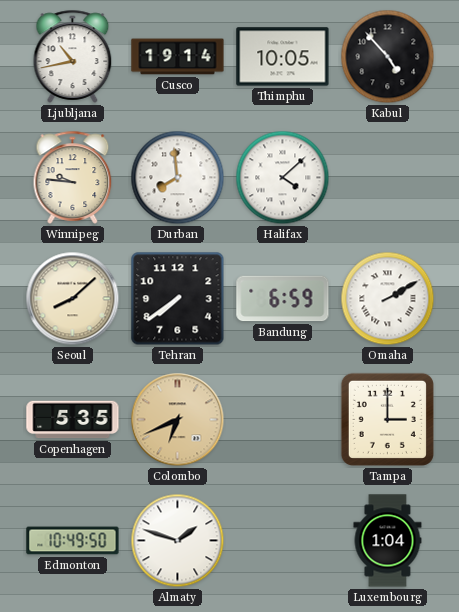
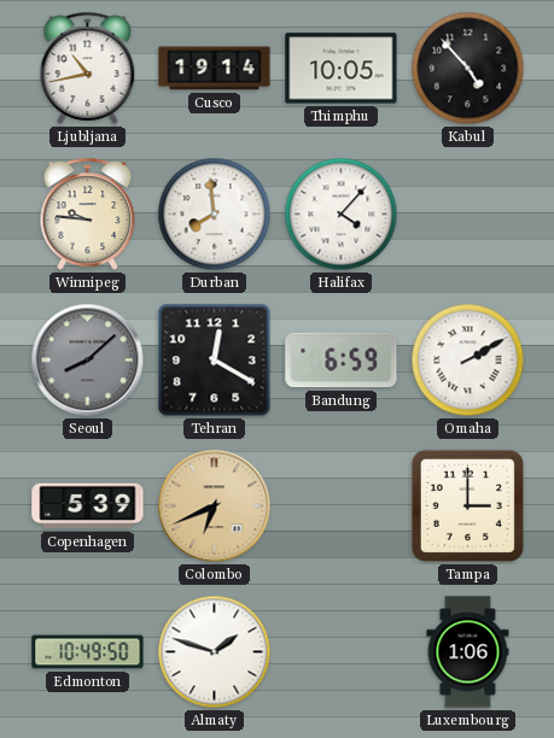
Halifax: 4:08 -> 4:07
Seoul dial: cream -> grey
Tehran: 7:39 -> 12:20
Copenhagen: 5:35 -> 5:39
Luxembourg: 1:04 -> 1:06
